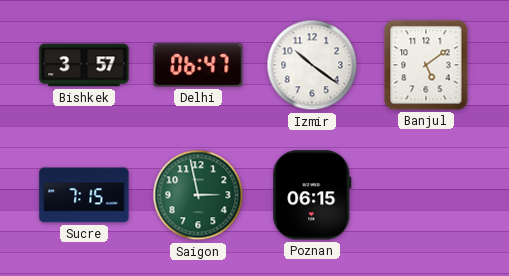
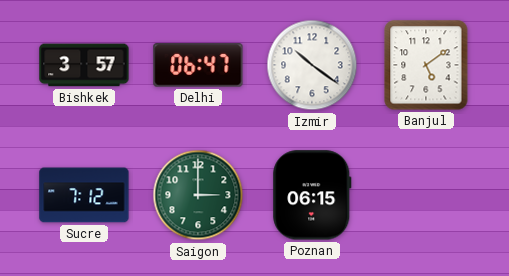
Sucre: 7:15 -> 7:12
Saigon: 2:58 -> 3:00
